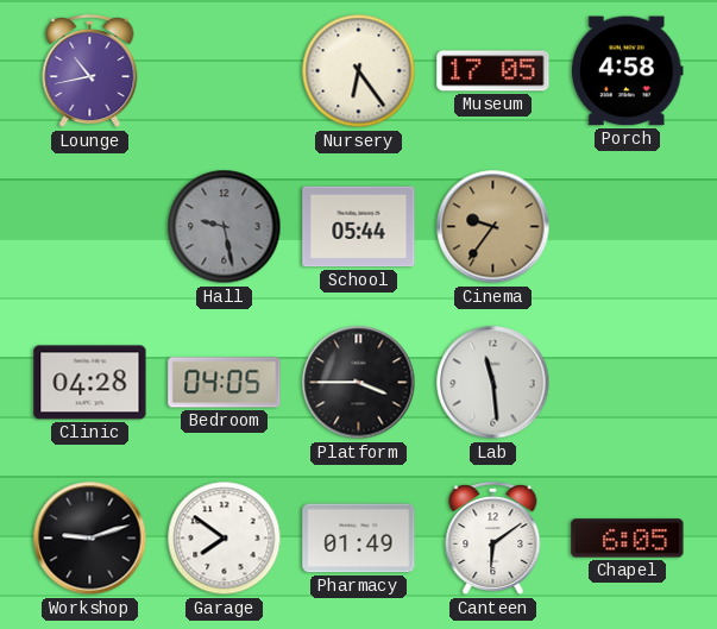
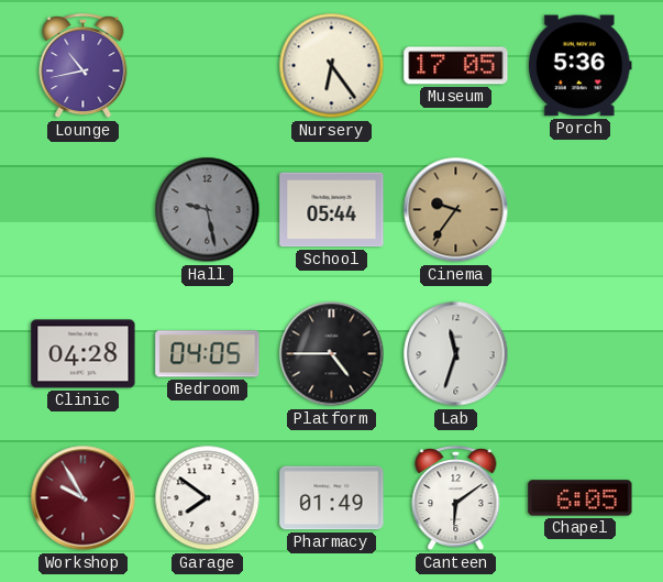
Porch: 4:58 -> 5:36
Platform: 3:45 -> 4:45
Lab: 11:29 -> 11:33
Workshop: 9:12 -> 9:55
Workshop dial: black -> burgundy
